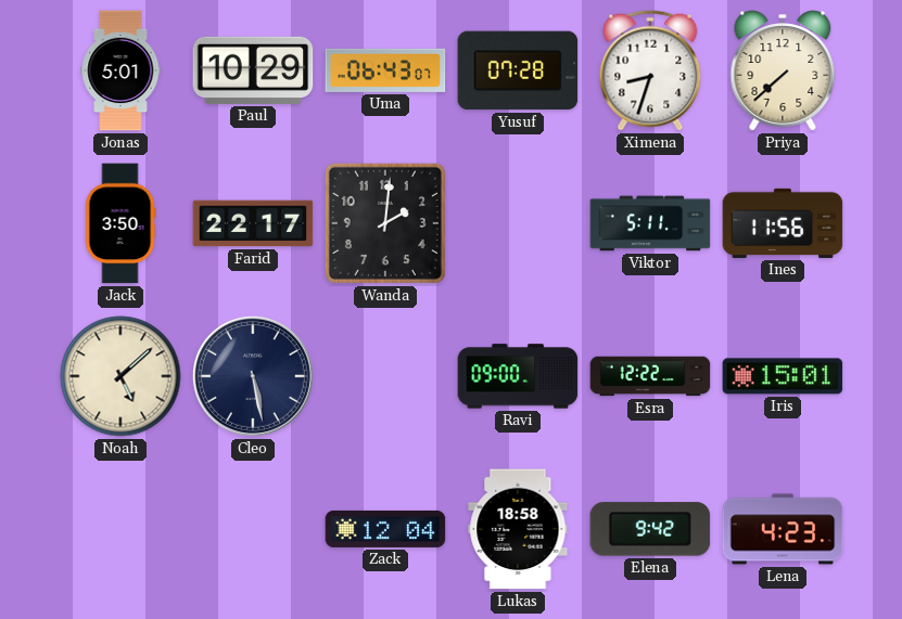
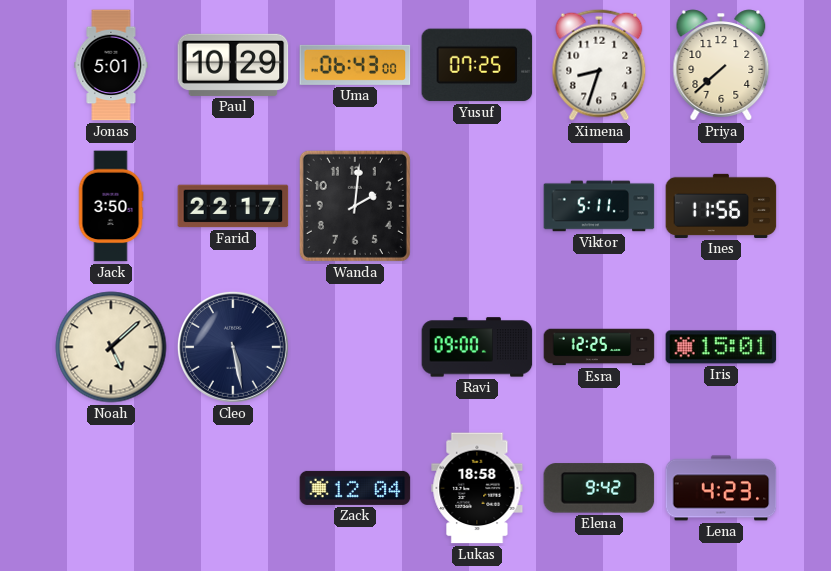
Uma: 06:43:07 -> 06:43:00
Yusuf: 07:28 -> 07:25
Esra: 12:22 -> 12:25
